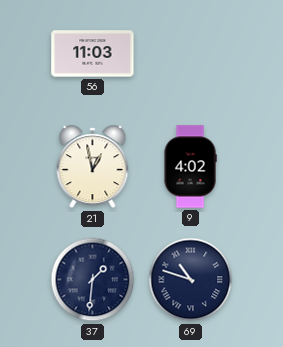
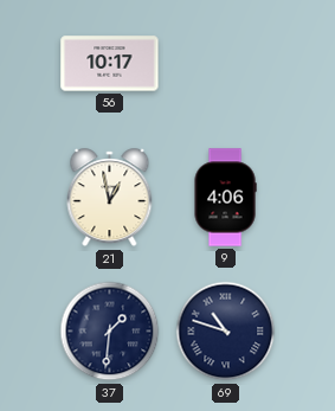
56: 11:03 -> 10:17
9: 4:02 -> 4:06
